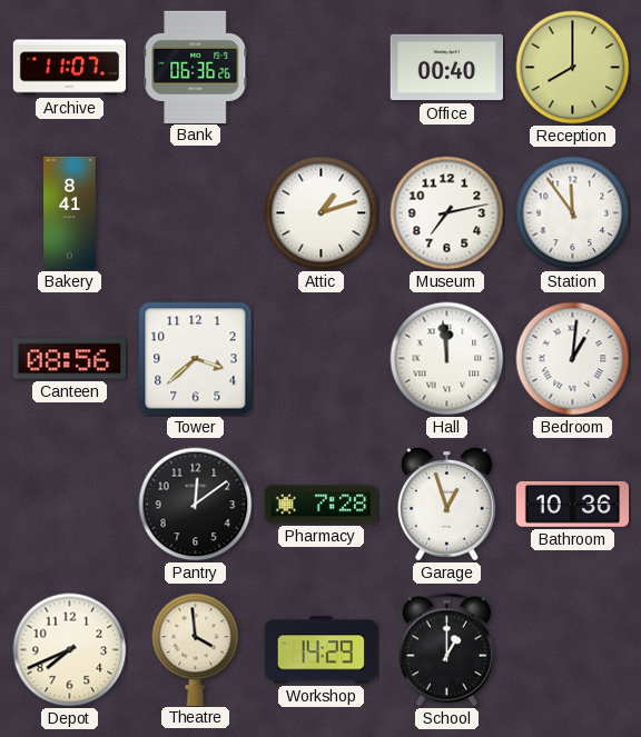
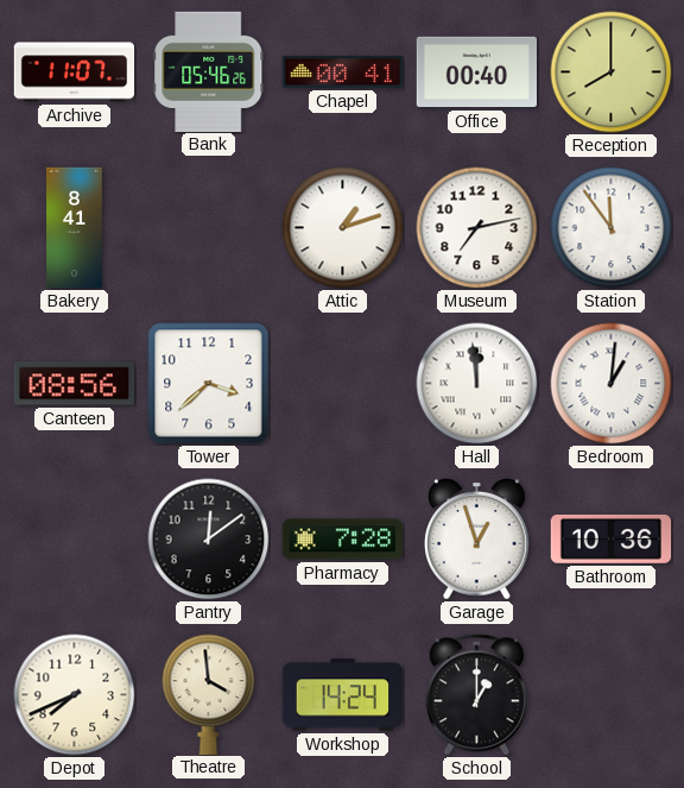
Bank: 06:36 -> 05:46
Chapel: none -> 00:41
Workshop: 14:29 -> 14:24
